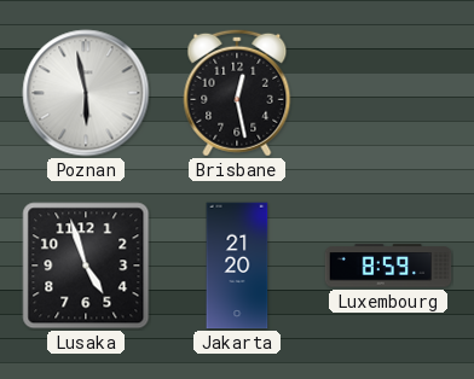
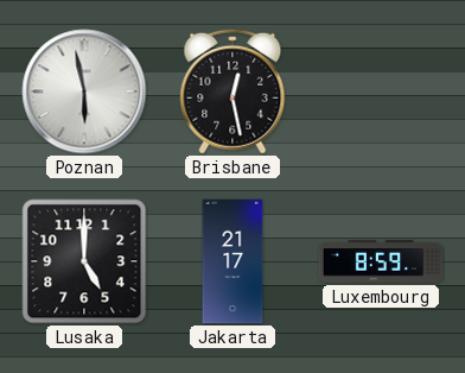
Lusaka: 4:57 -> 5:00
Jakarta: 21:20 -> 21:17
